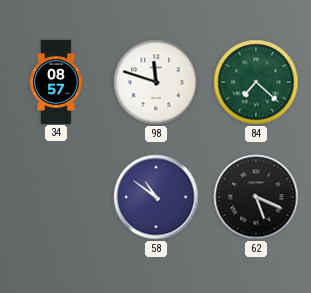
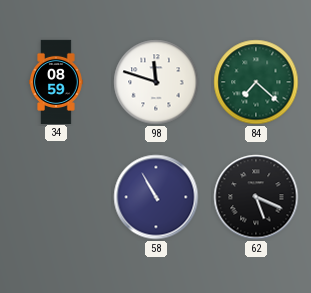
34: 08:57 -> 08:59
58: 10:51 -> 10:55
